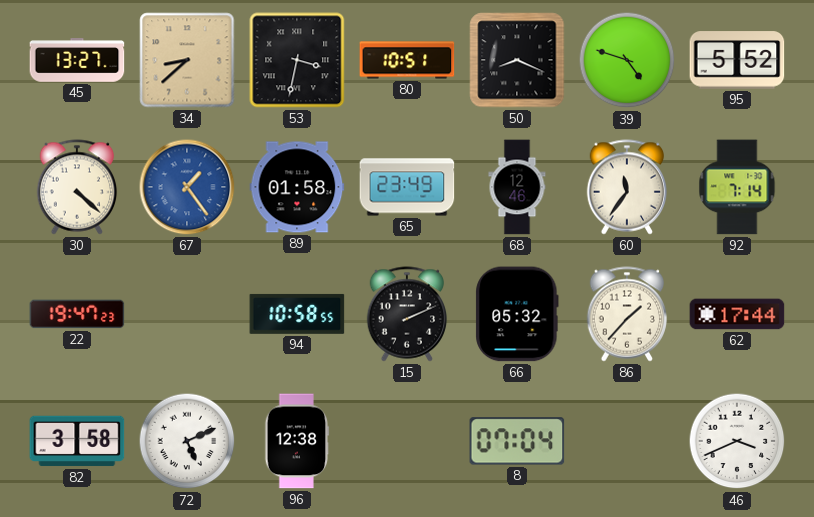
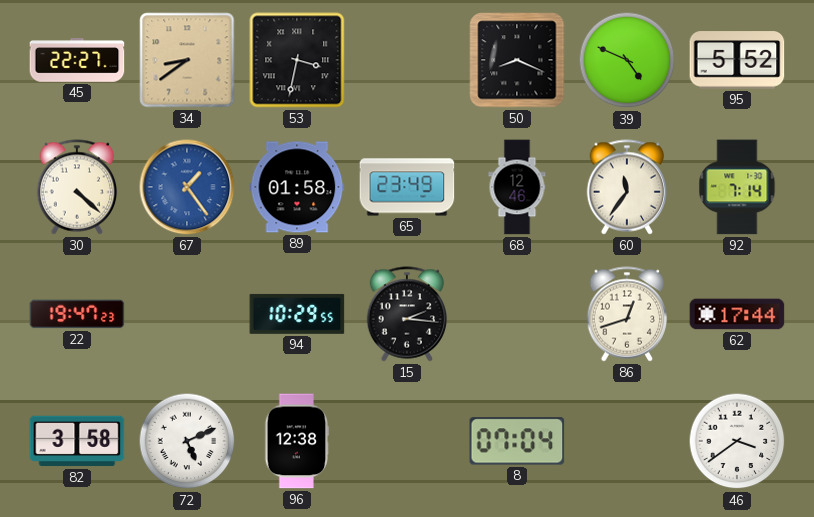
45: 13:27 -> 22:27
34: 8:38 -> 8:39
80: 10:51 -> none
39: 4:48 -> 4:49
94: 10:58 -> 10:29
15: 2:11 -> 2:16
66: 05:32 -> none
86: 1:37 -> 12:42
46: 3:41 -> 3:39
